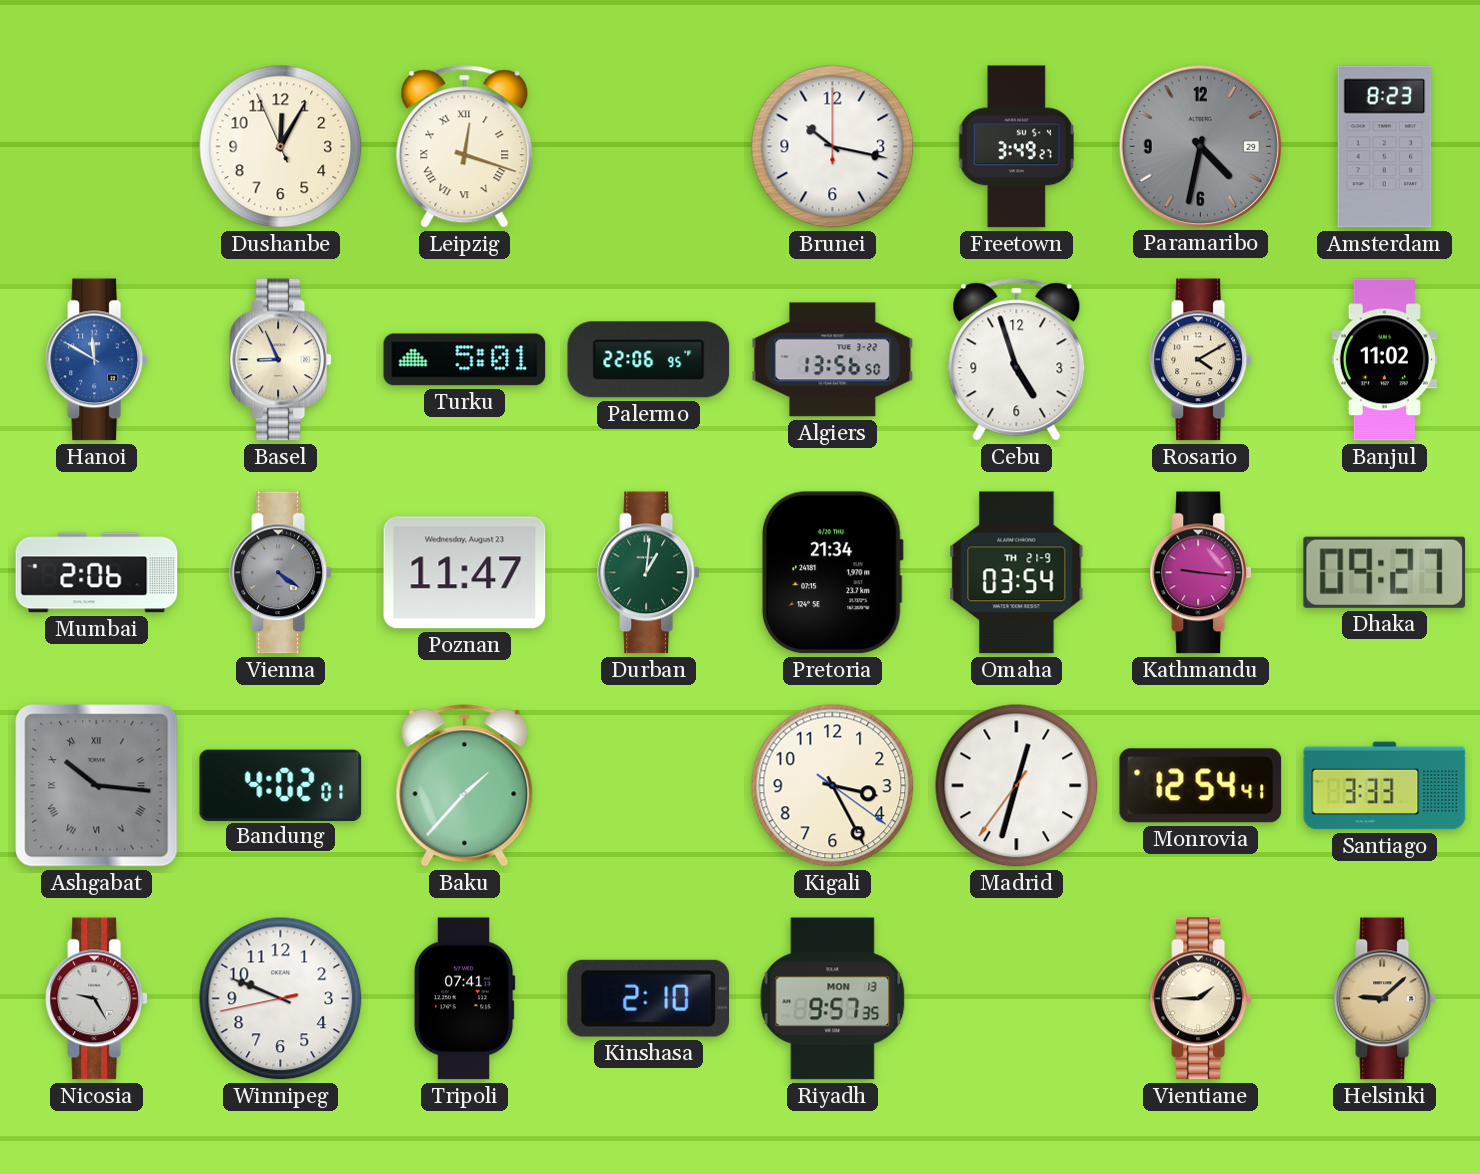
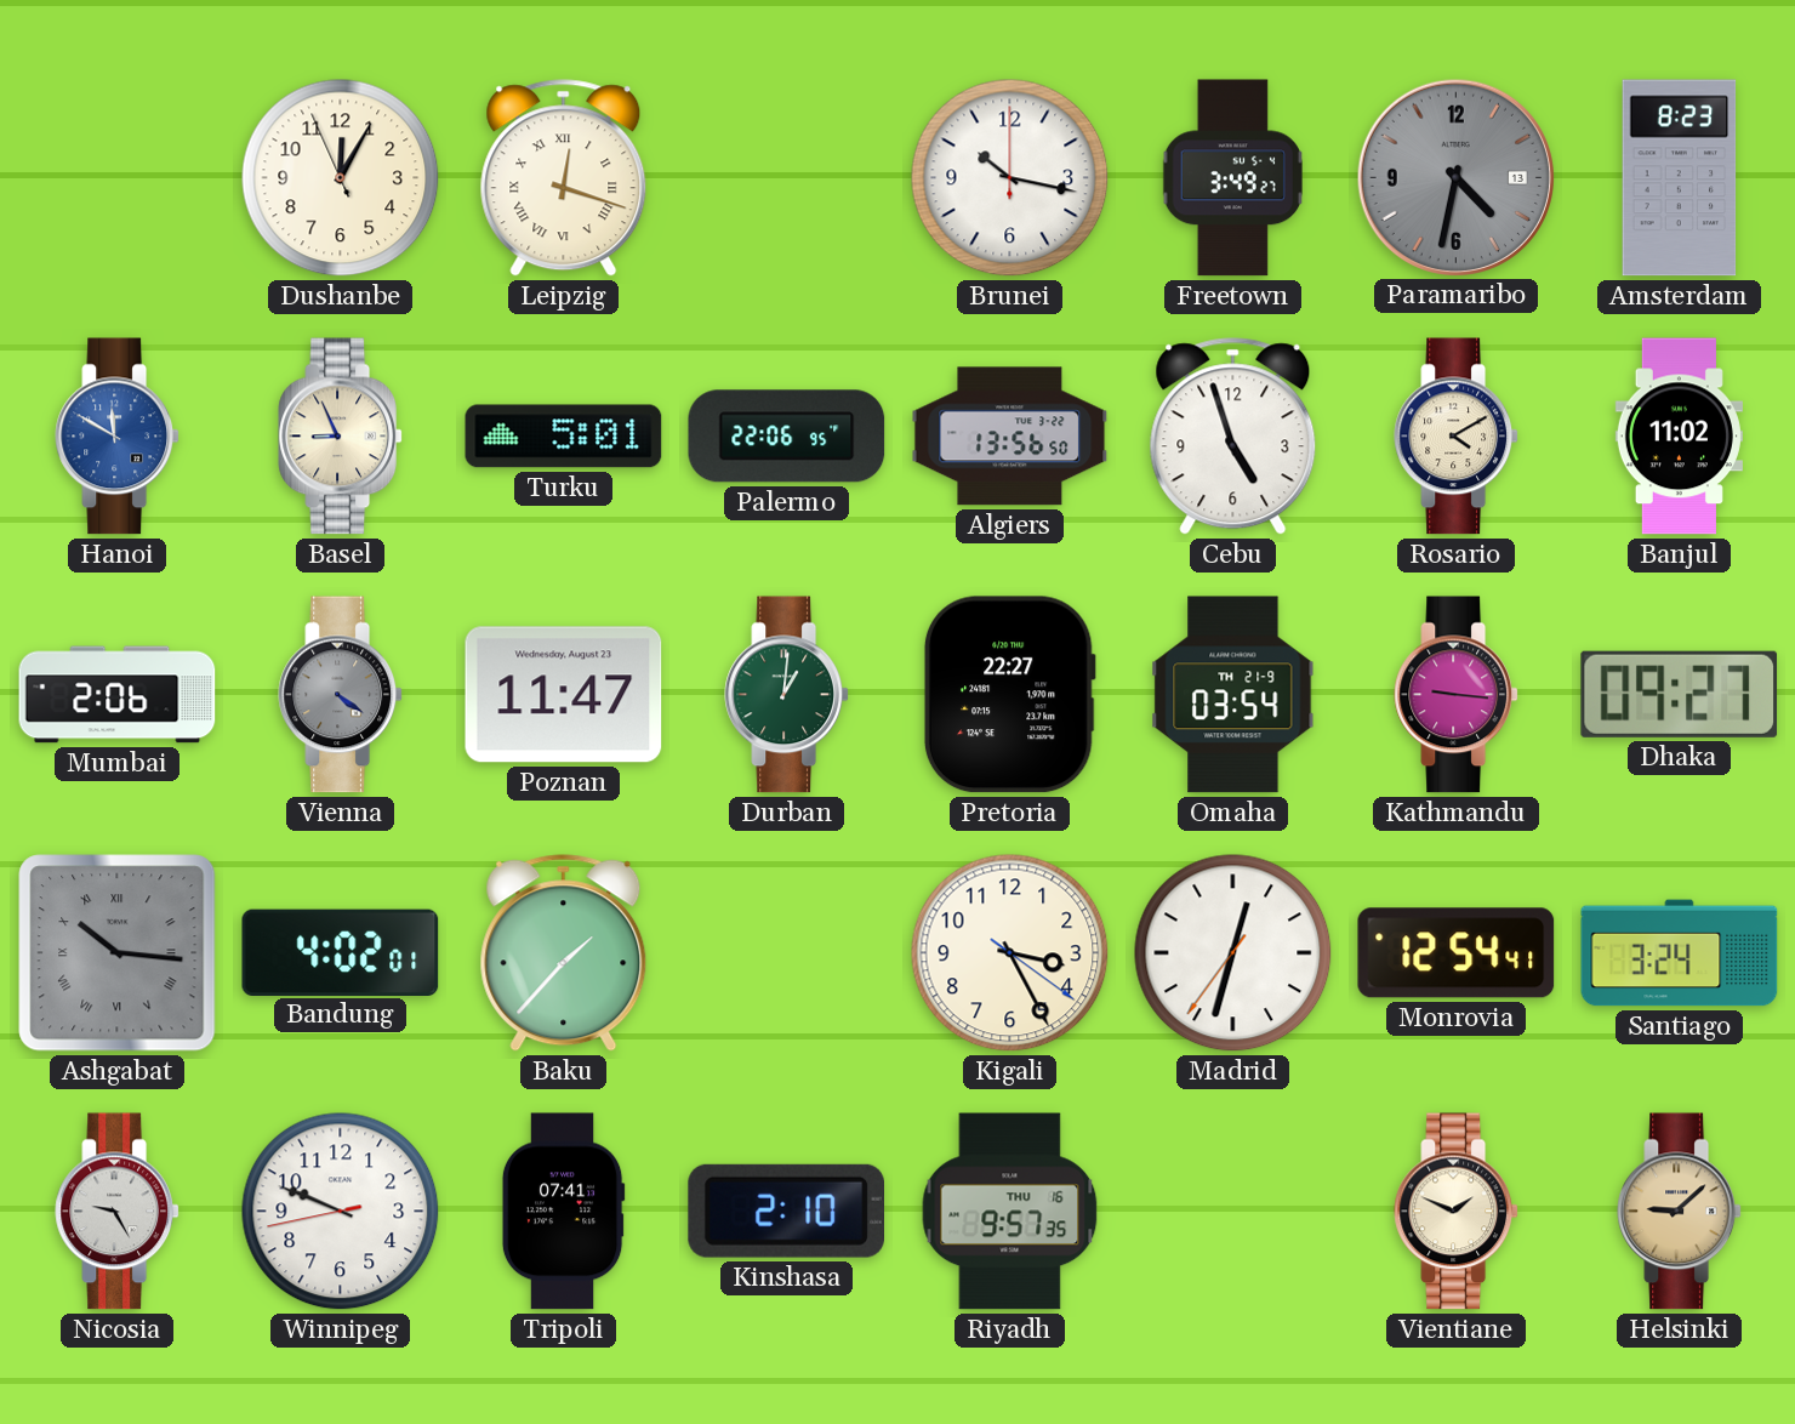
Paramaribo date: 29 -> 13
Pretoria: 21:34 -> 22:27
Santiago: 3:33 -> 3:24
Riyadh date: MON 13 -> THU 16
Vientiane: 1:45 -> 1:49
